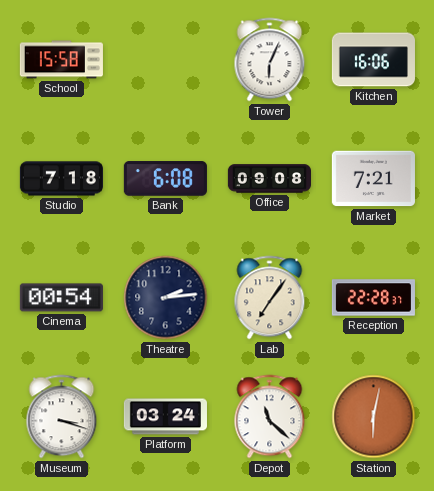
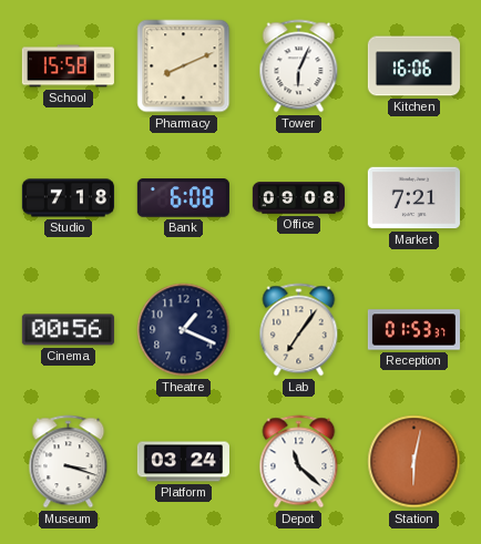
Pharmacy: none -> 8:11
Cinema: 00:54 -> 00:56
Theatre: 2:14 -> 1:19
Reception: 22:28 -> 01:53
